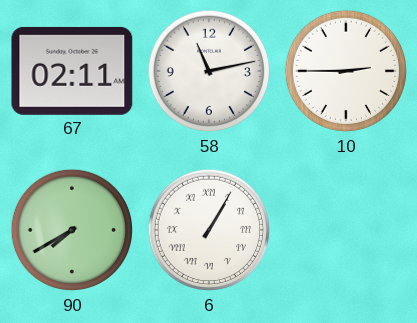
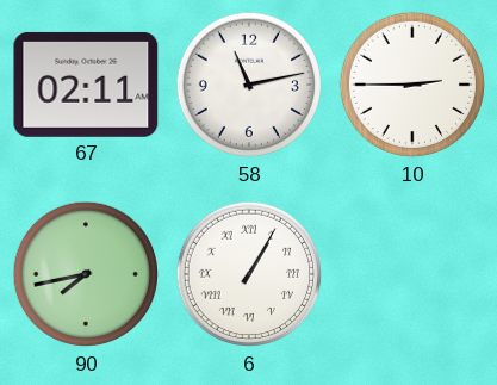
90: 7:40 -> 7:43
